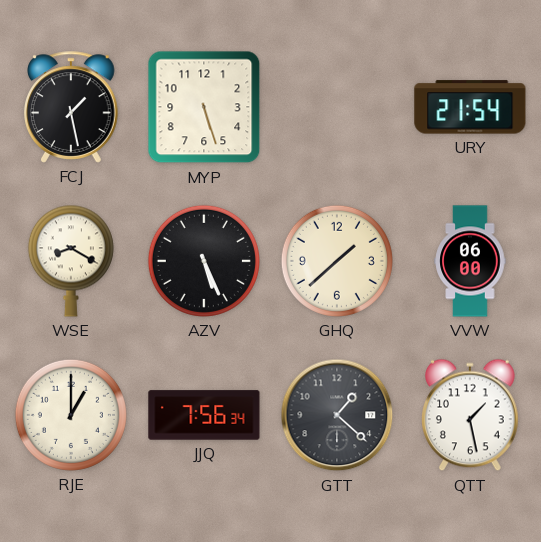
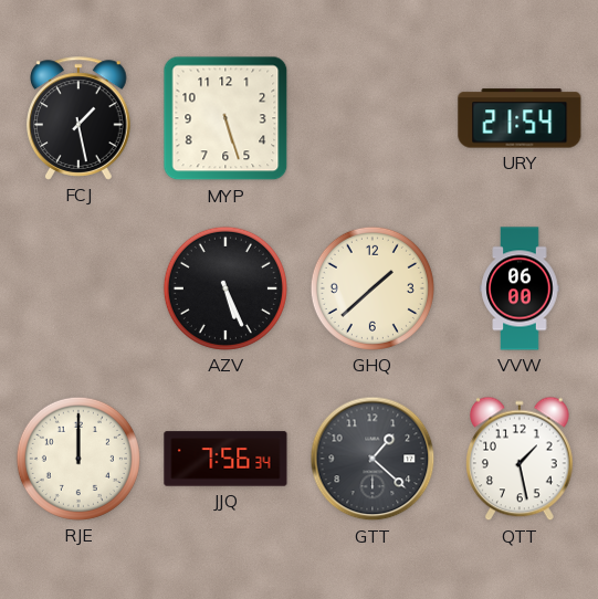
WSE: 8:20 -> none
RJE: 1:00 -> 12:00
